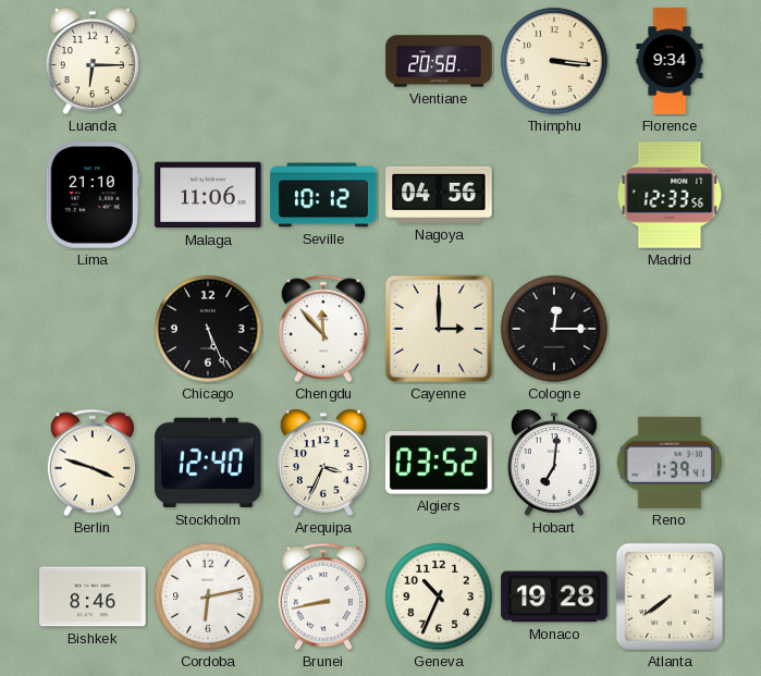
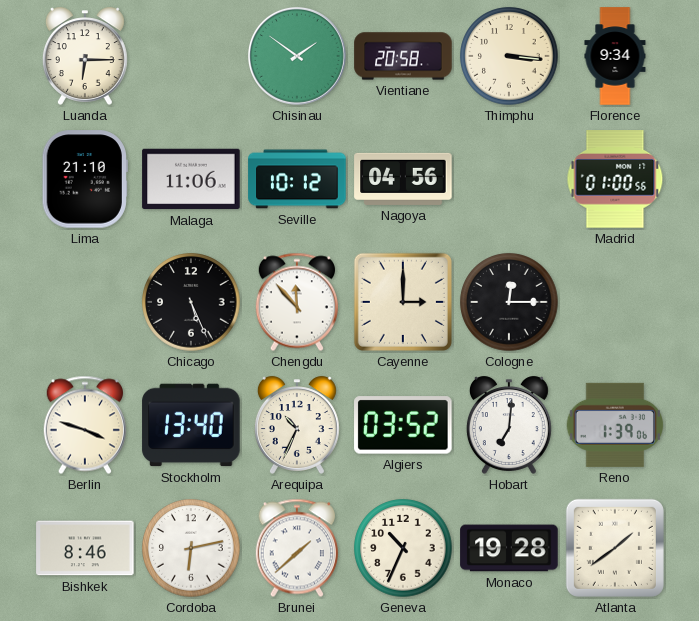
Chisinau: none -> 1:51
Madrid: 12:33 -> 01:00
Stockholm: 12:40 -> 13:40
Arequipa: 3:34 -> 10:34
Reno: 1:39:41 -> 1:39:06
Brunei: 8:43 -> 1:38
Atlanta: 7:39 -> 1:39
